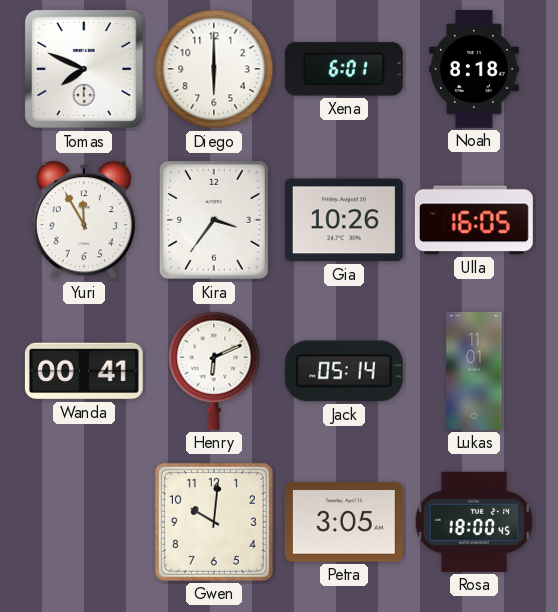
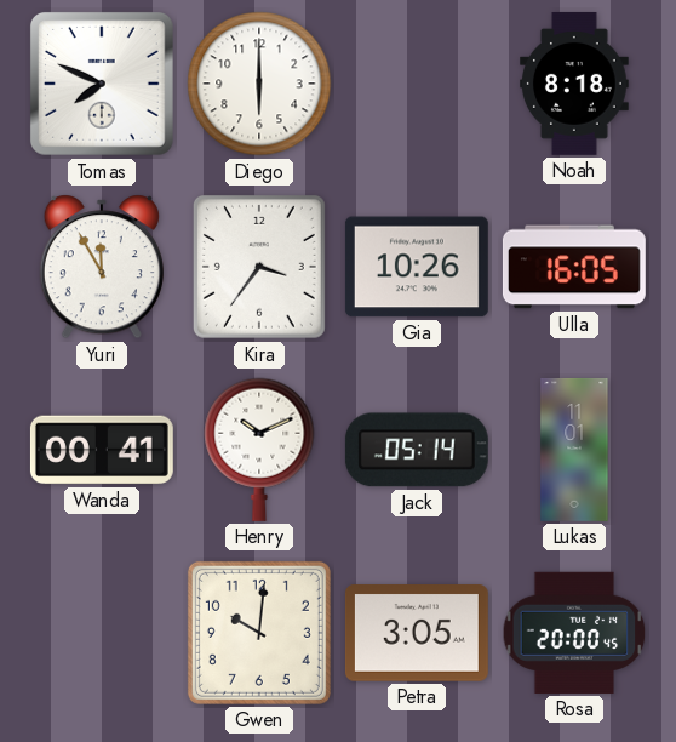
Xena: 6:01 -> none
Henry: 6:11 -> 10:11
Rosa: 18:00 -> 20:00
